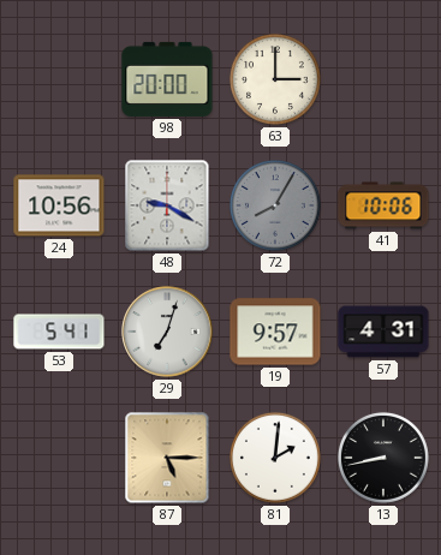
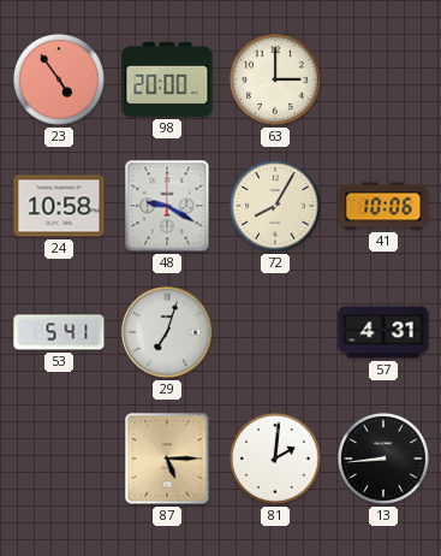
23: none -> 4:54
24: 10:56 -> 10:58
72 dial: grey -> cream
19: 9:57 -> none
13: 8:43 -> 8:44
